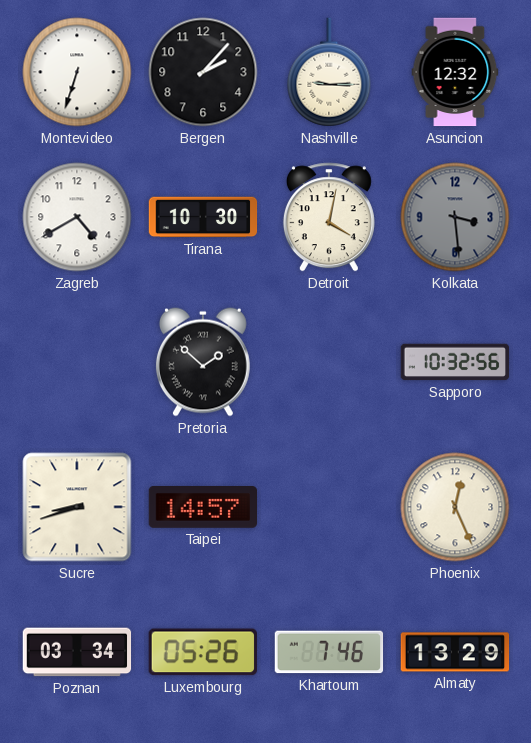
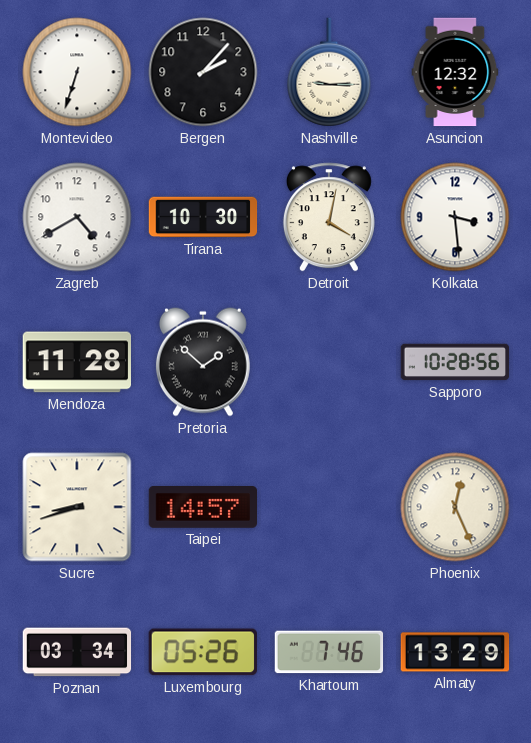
Kolkata dial: grey -> white
Mendoza: none -> 11:28
Sapporo: 10:32 -> 10:28
